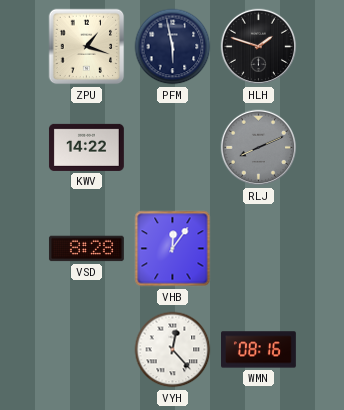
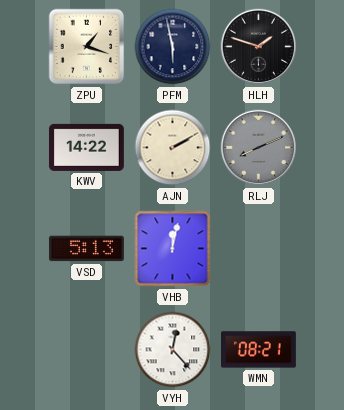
AJN: none -> 2:10
VSD: 8:28 -> 5:13
VHB: 12:06 -> 12:02
WMN: 08:16 -> 08:21
